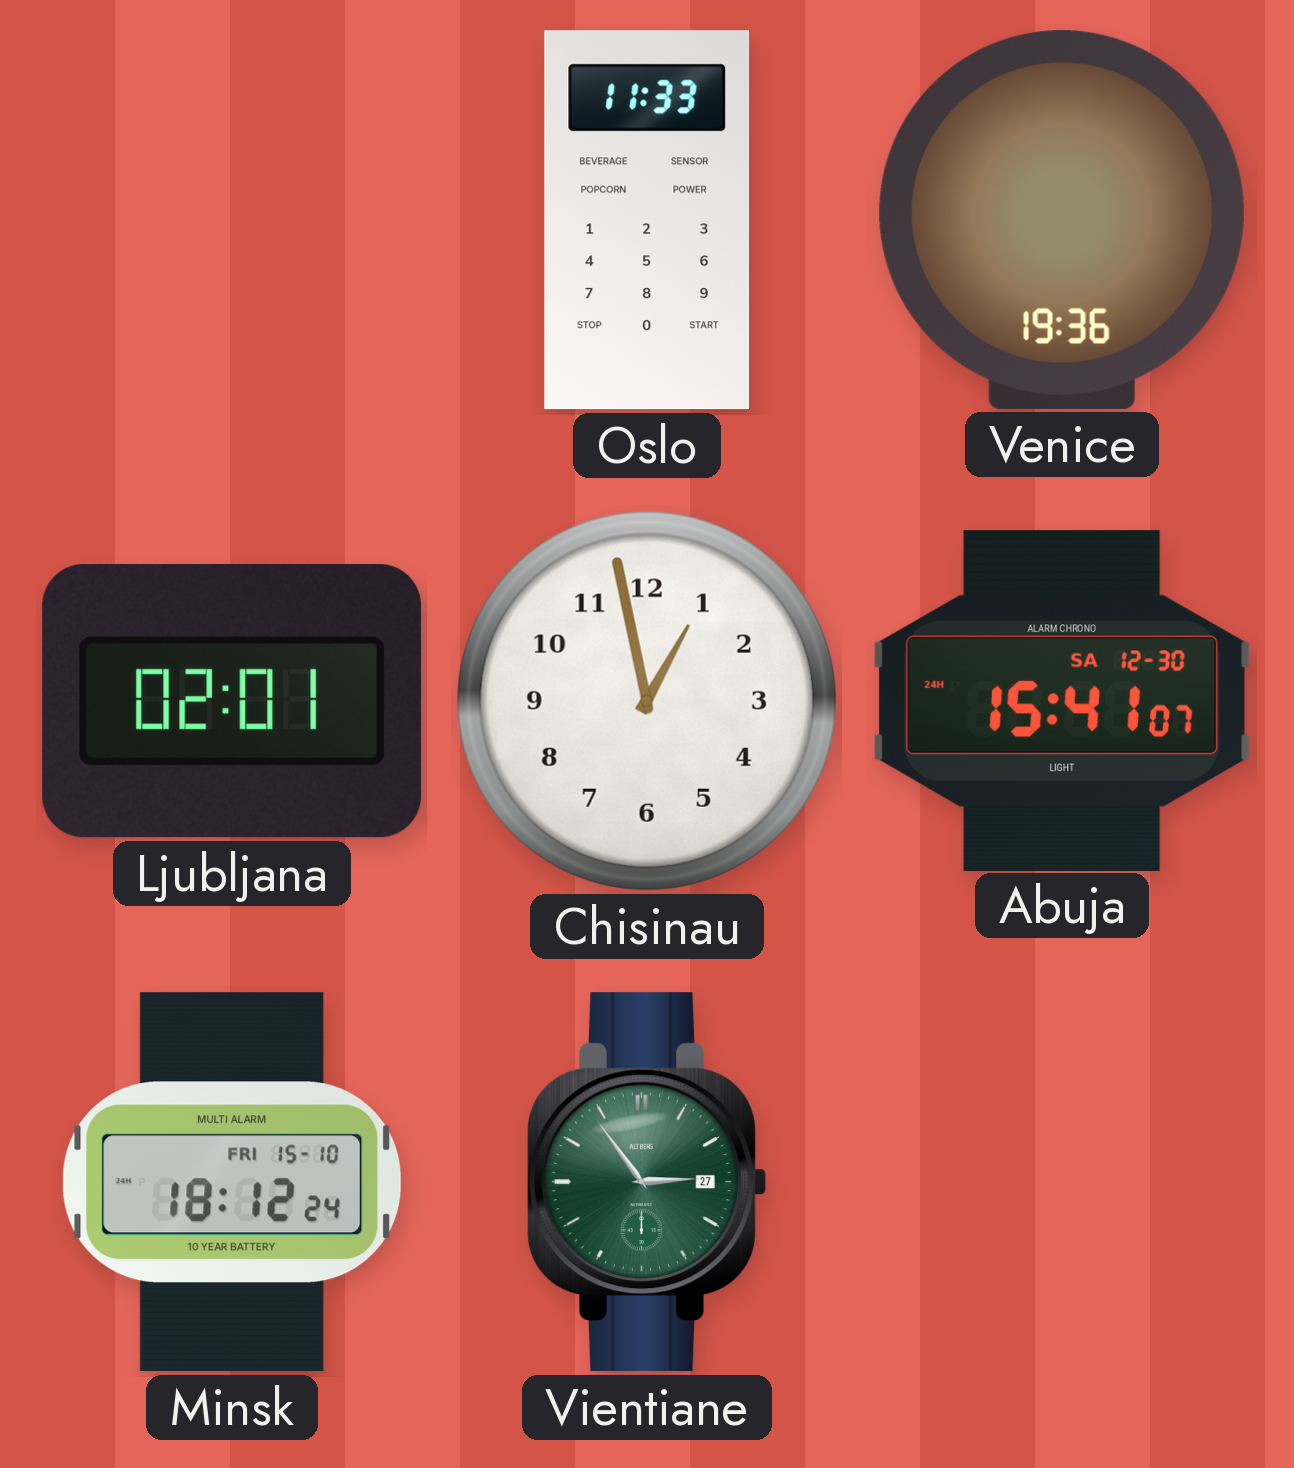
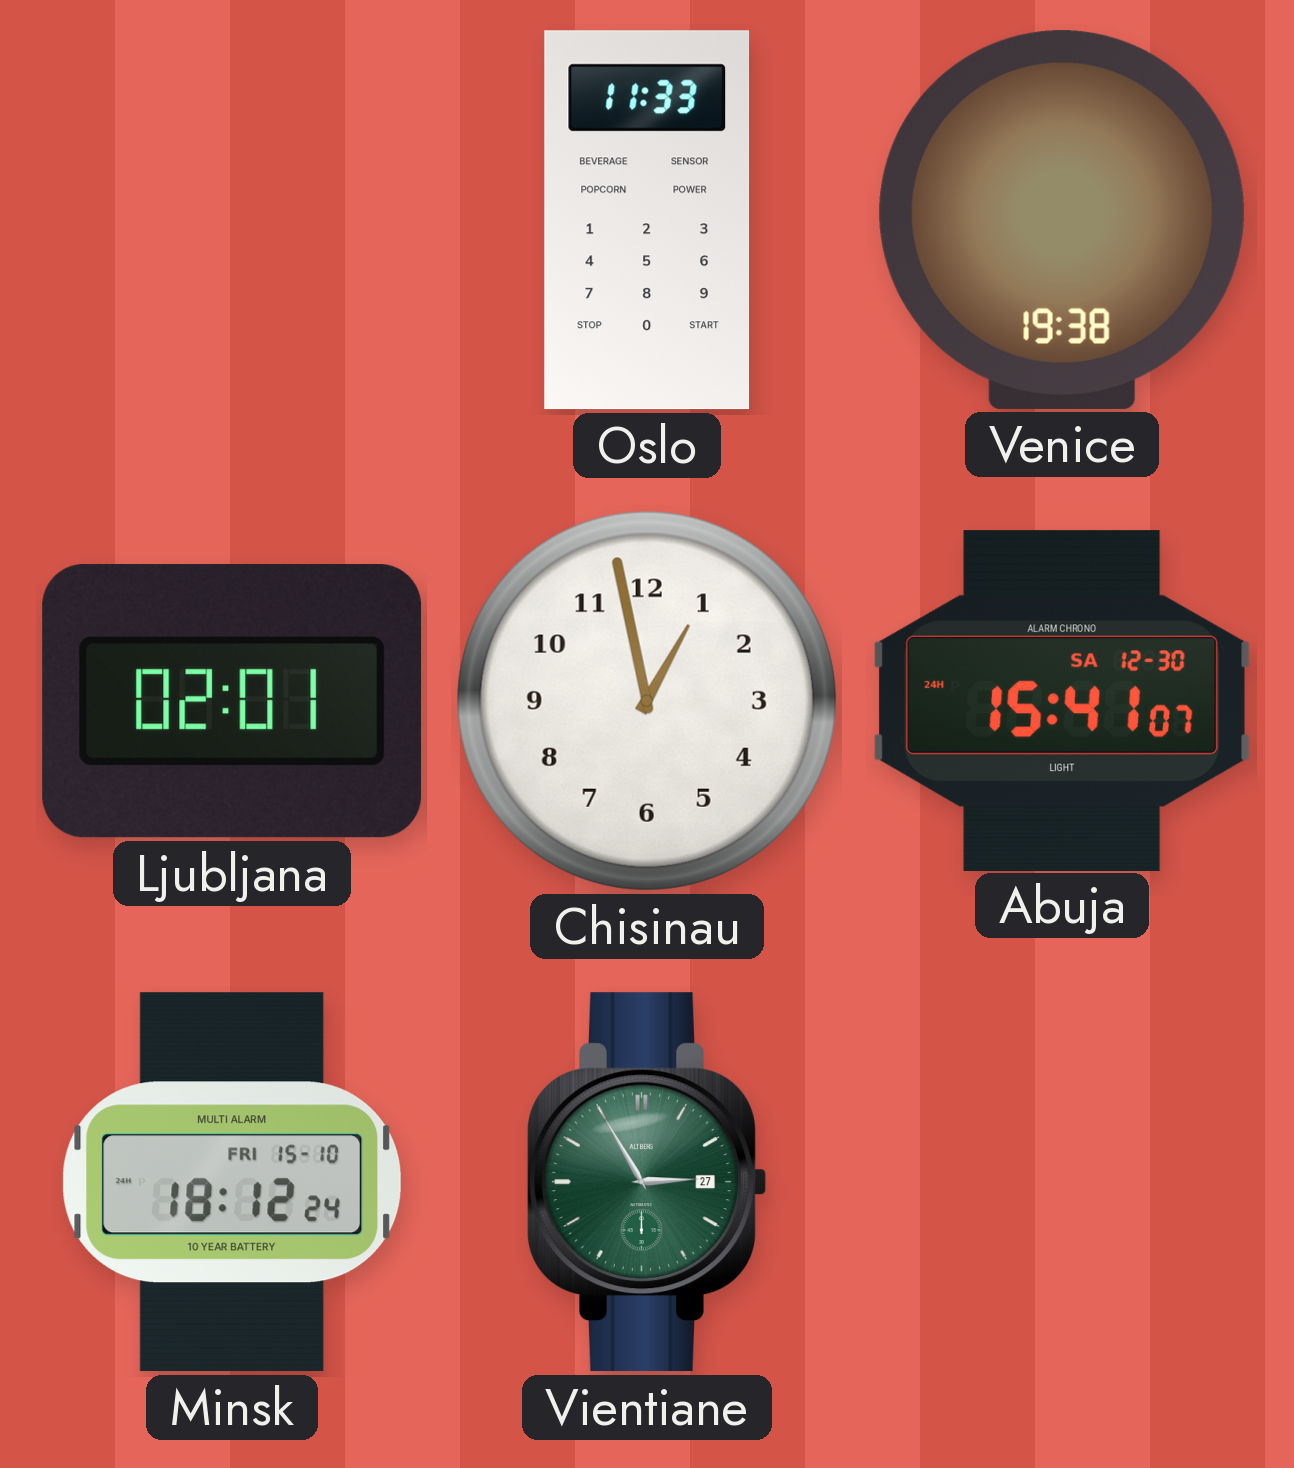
Venice: 19:36 -> 19:38
Vientiane: 2:54 -> 2:55
